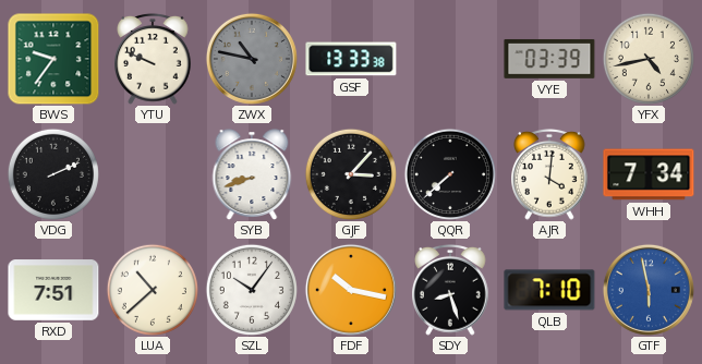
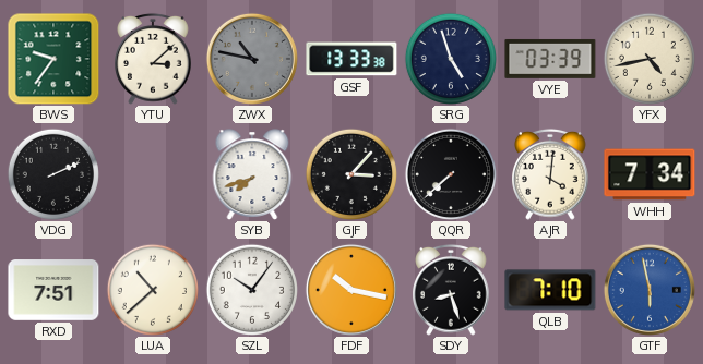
YTU: 9:49 -> 3:08
SRG: none -> 4:57
SYB: 8:42 -> 7:42
